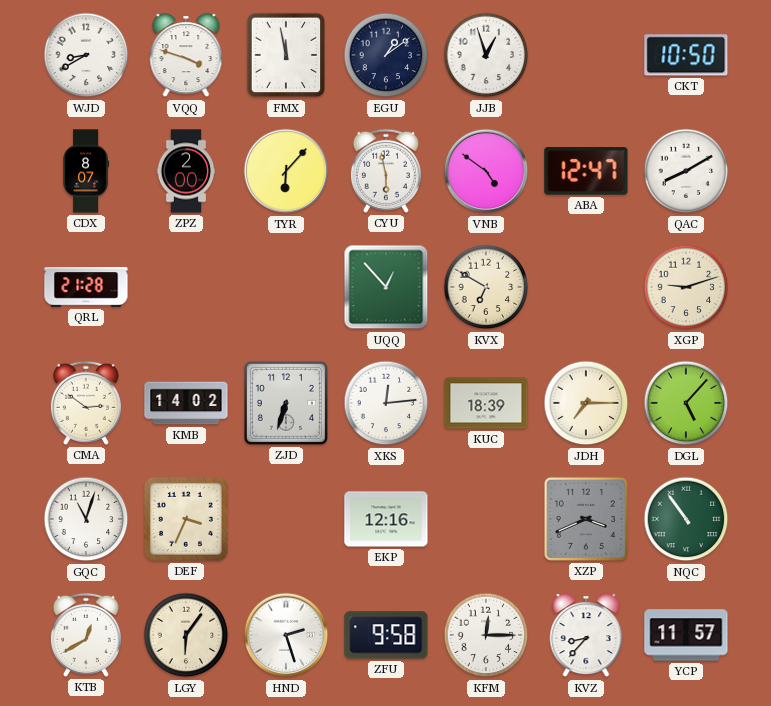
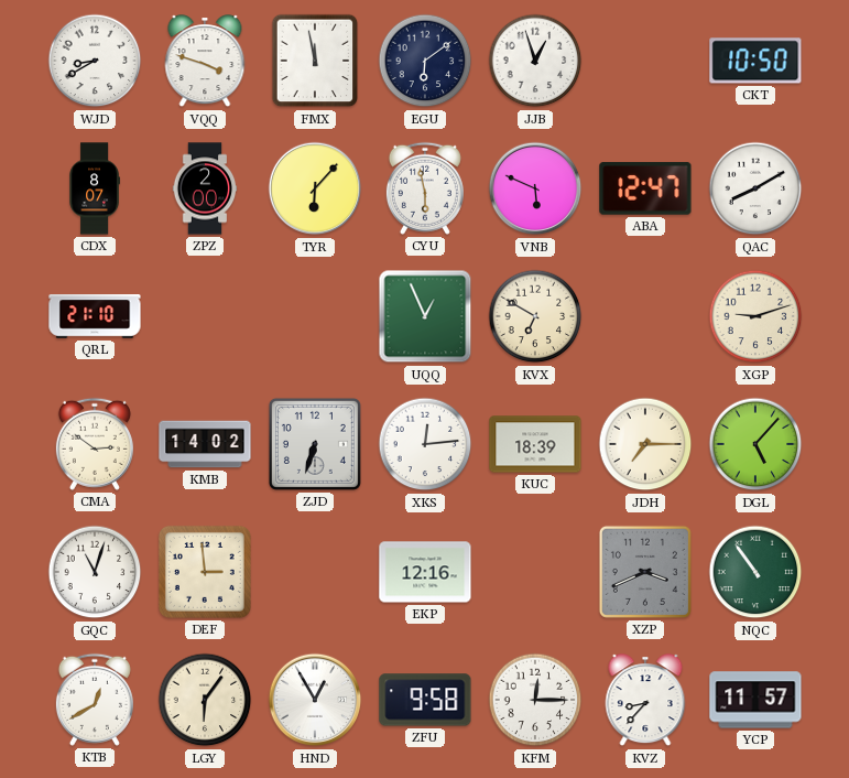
EGU: 1:09 -> 6:09
VNB: 4:51 -> 5:49
QRL: 21:28 -> 21:10
UQQ: 12:53 -> 12:56
DEF: 3:34 -> 2:59
HND: 2:27 -> 12:55
